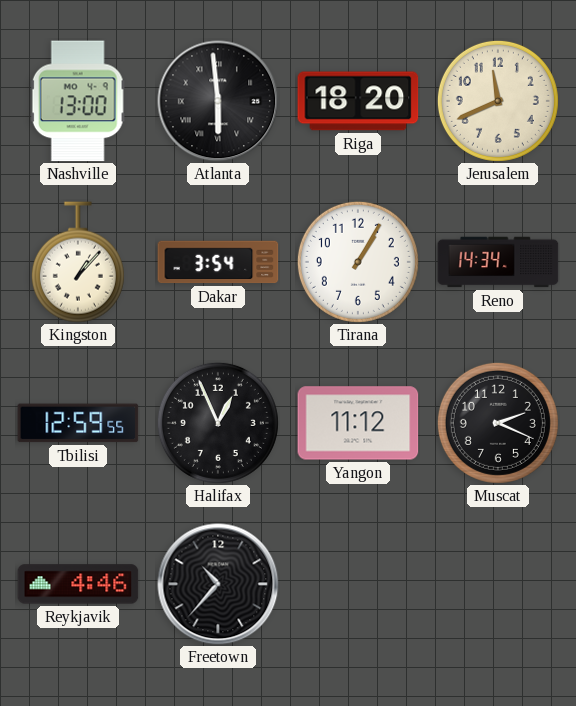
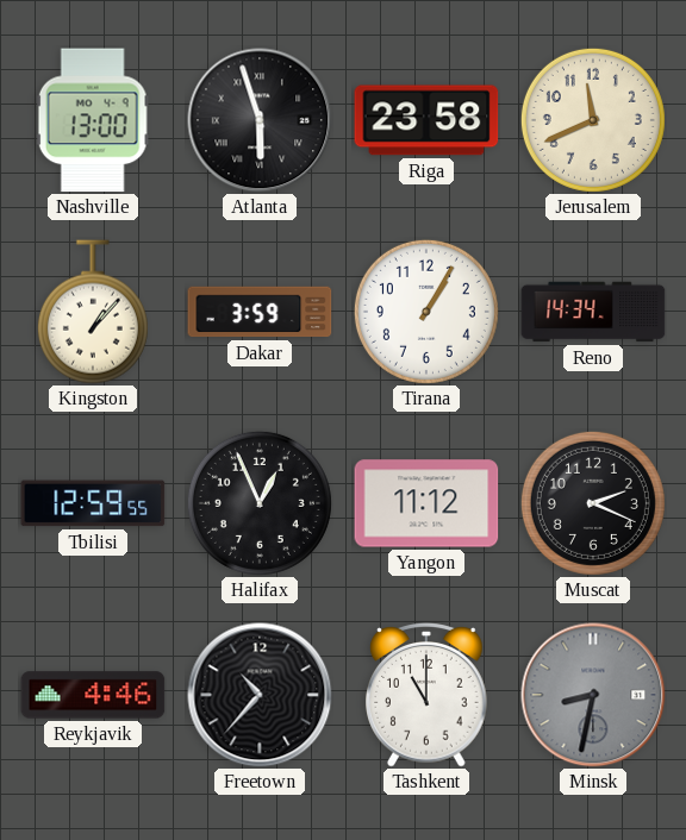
Atlanta: 5:59 -> 5:57
Riga: 18:20 -> 23:58
Dakar: 3:54 -> 3:59
Tashkent: none -> 11:00
Minsk: none -> 8:32
